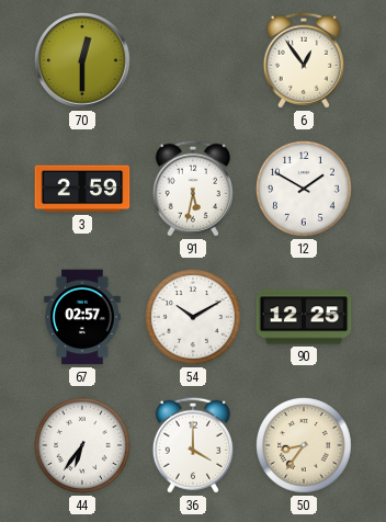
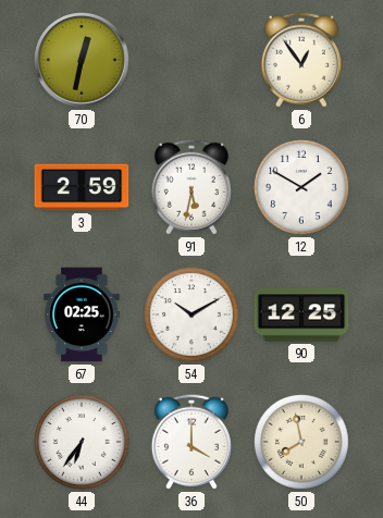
70: 12:30 -> 12:32
67: 02:57 -> 02:25
50: 8:36 -> 7:58
